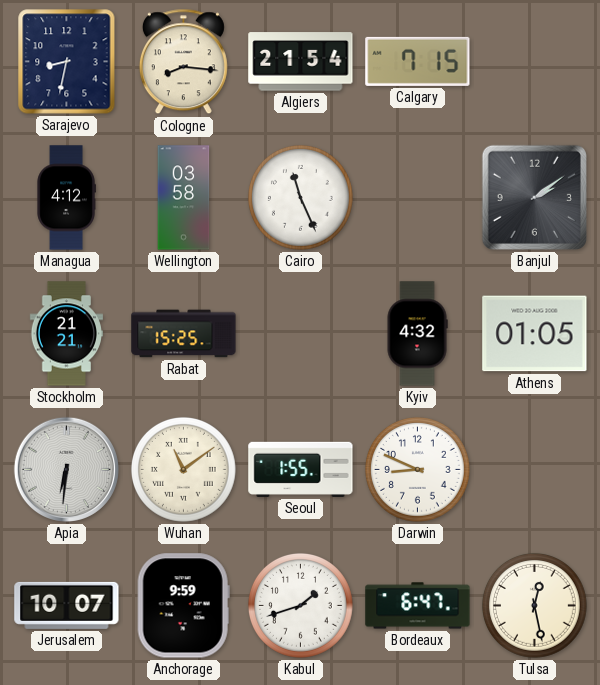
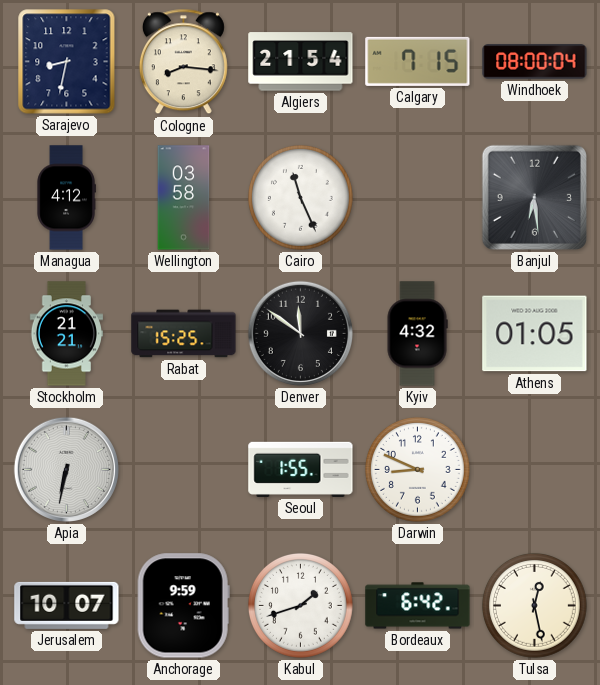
Windhoek: none -> 08:00
Banjul: 2:09 -> 6:29
Denver: none -> 11:51
Apia: 6:31 -> 6:32
Wuhan: 11:09 -> none
Bordeaux: 6:47 -> 6:42
